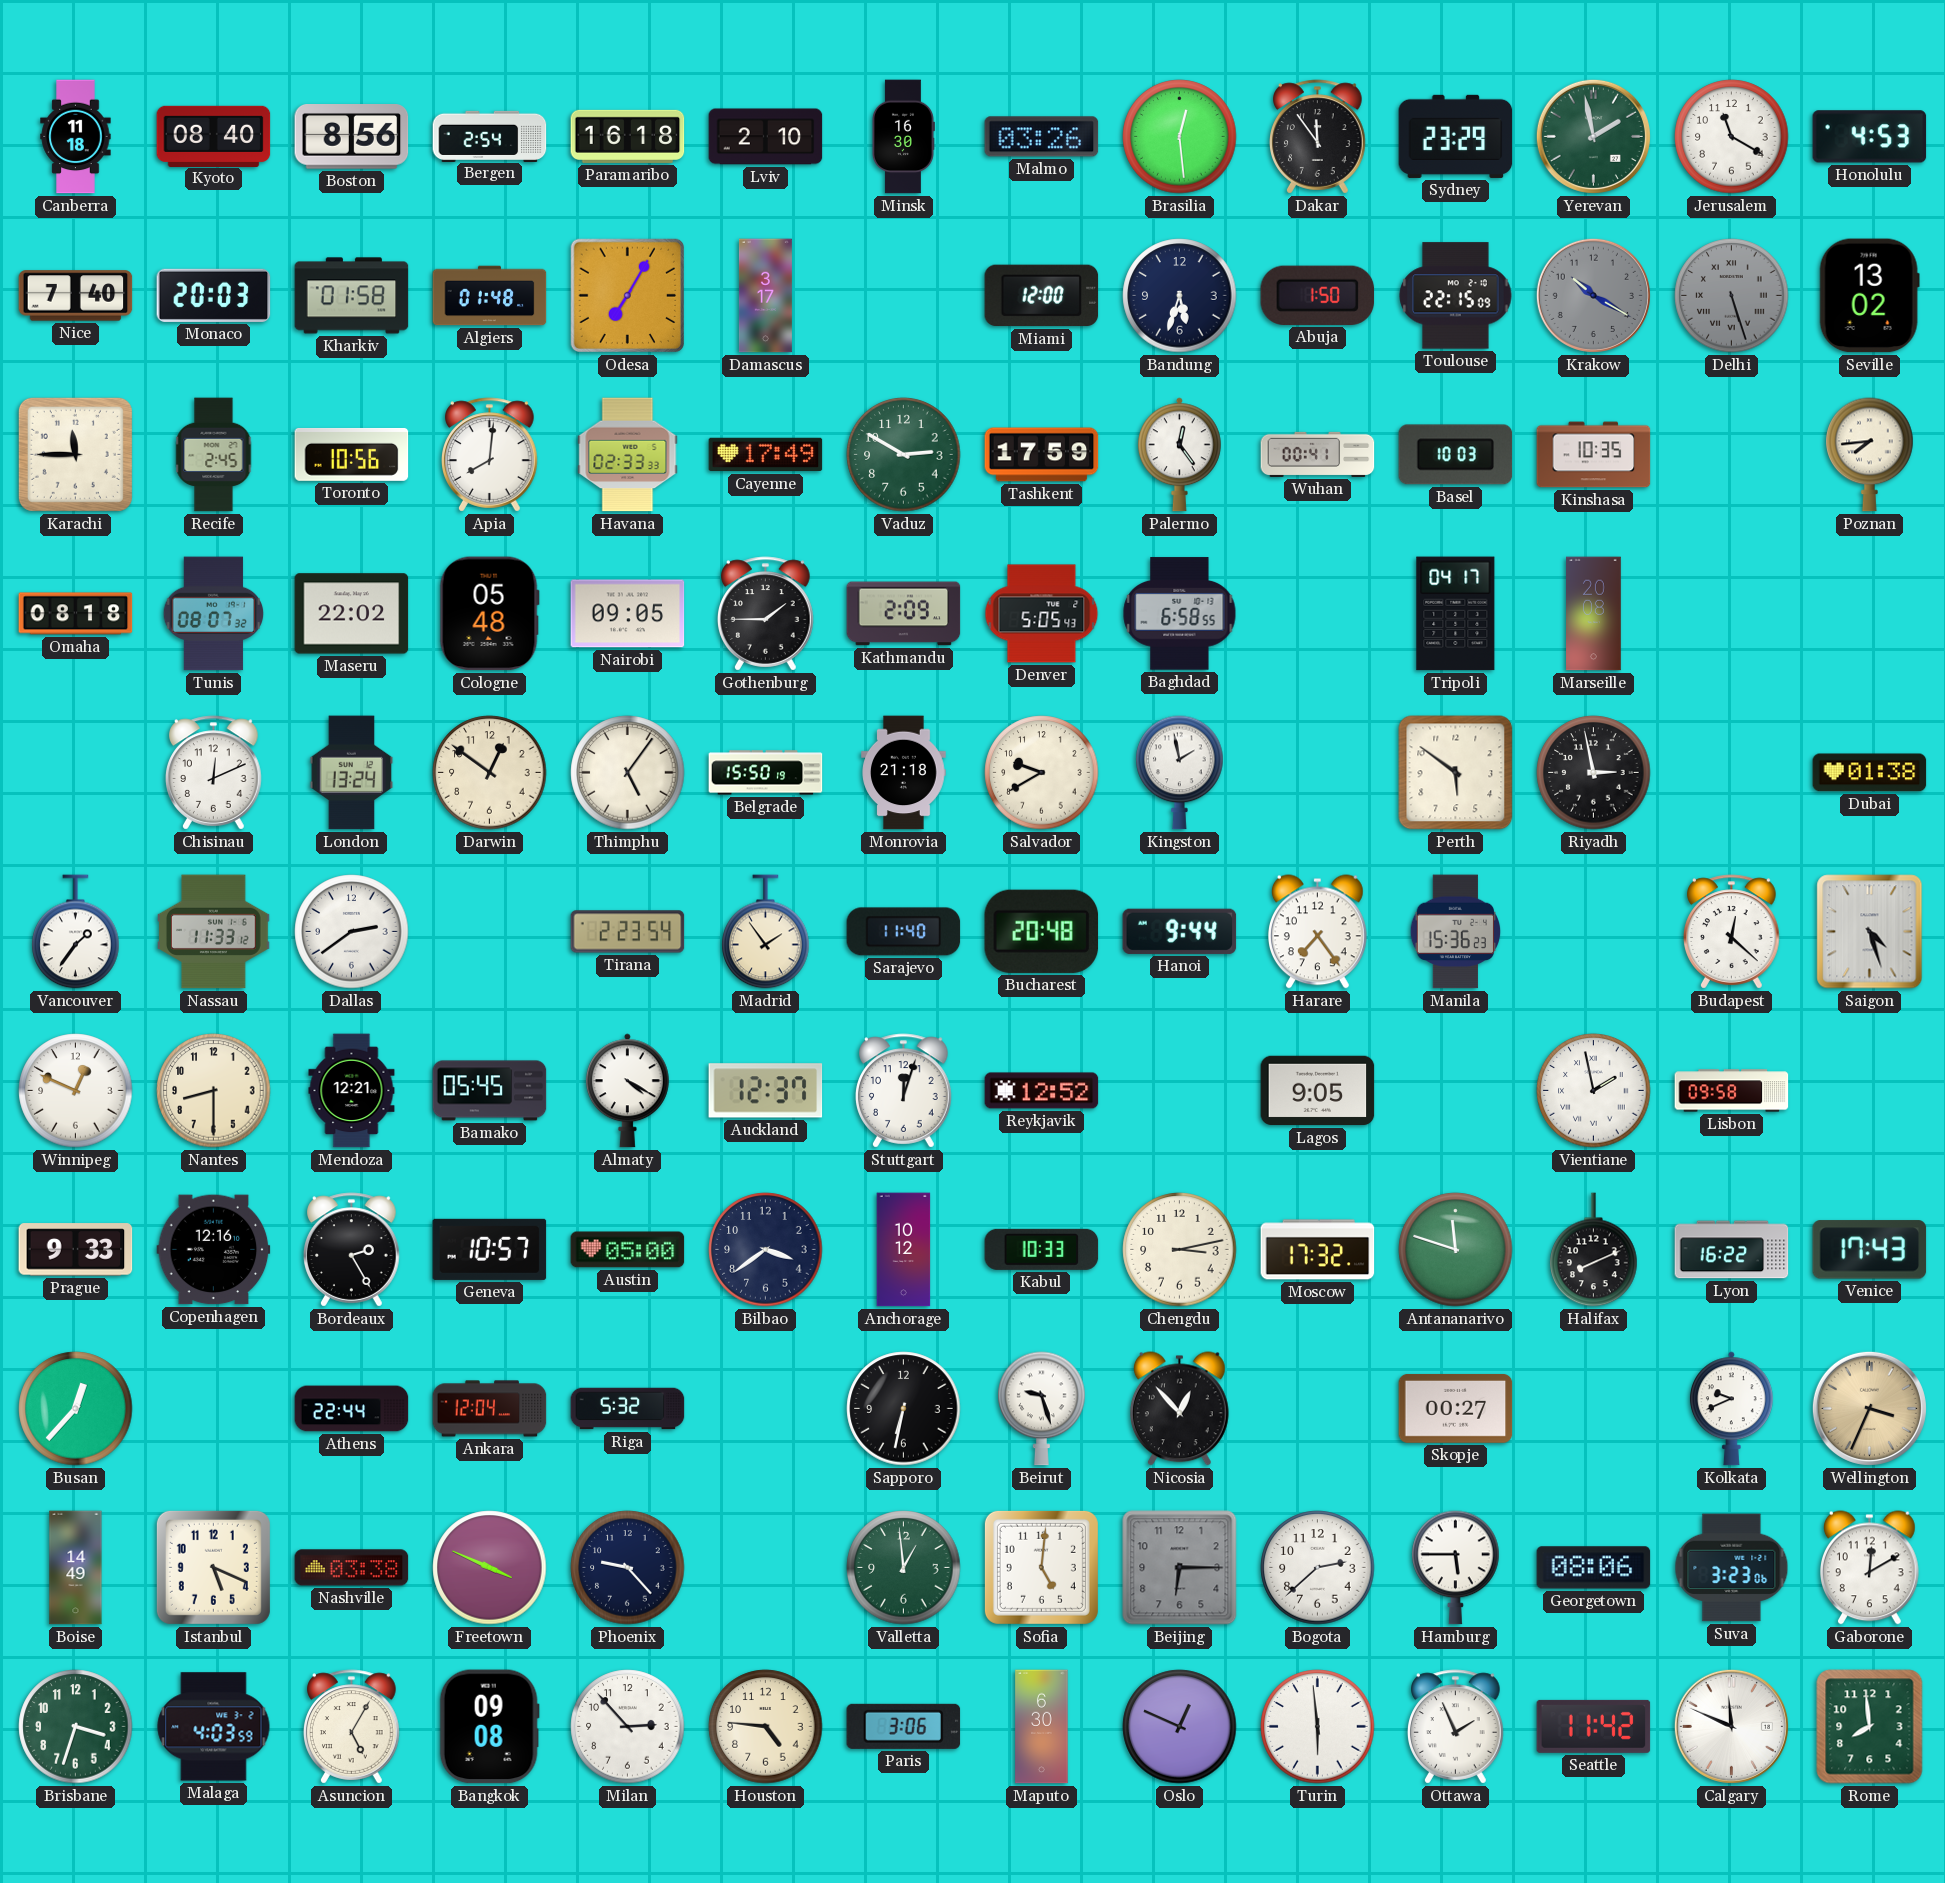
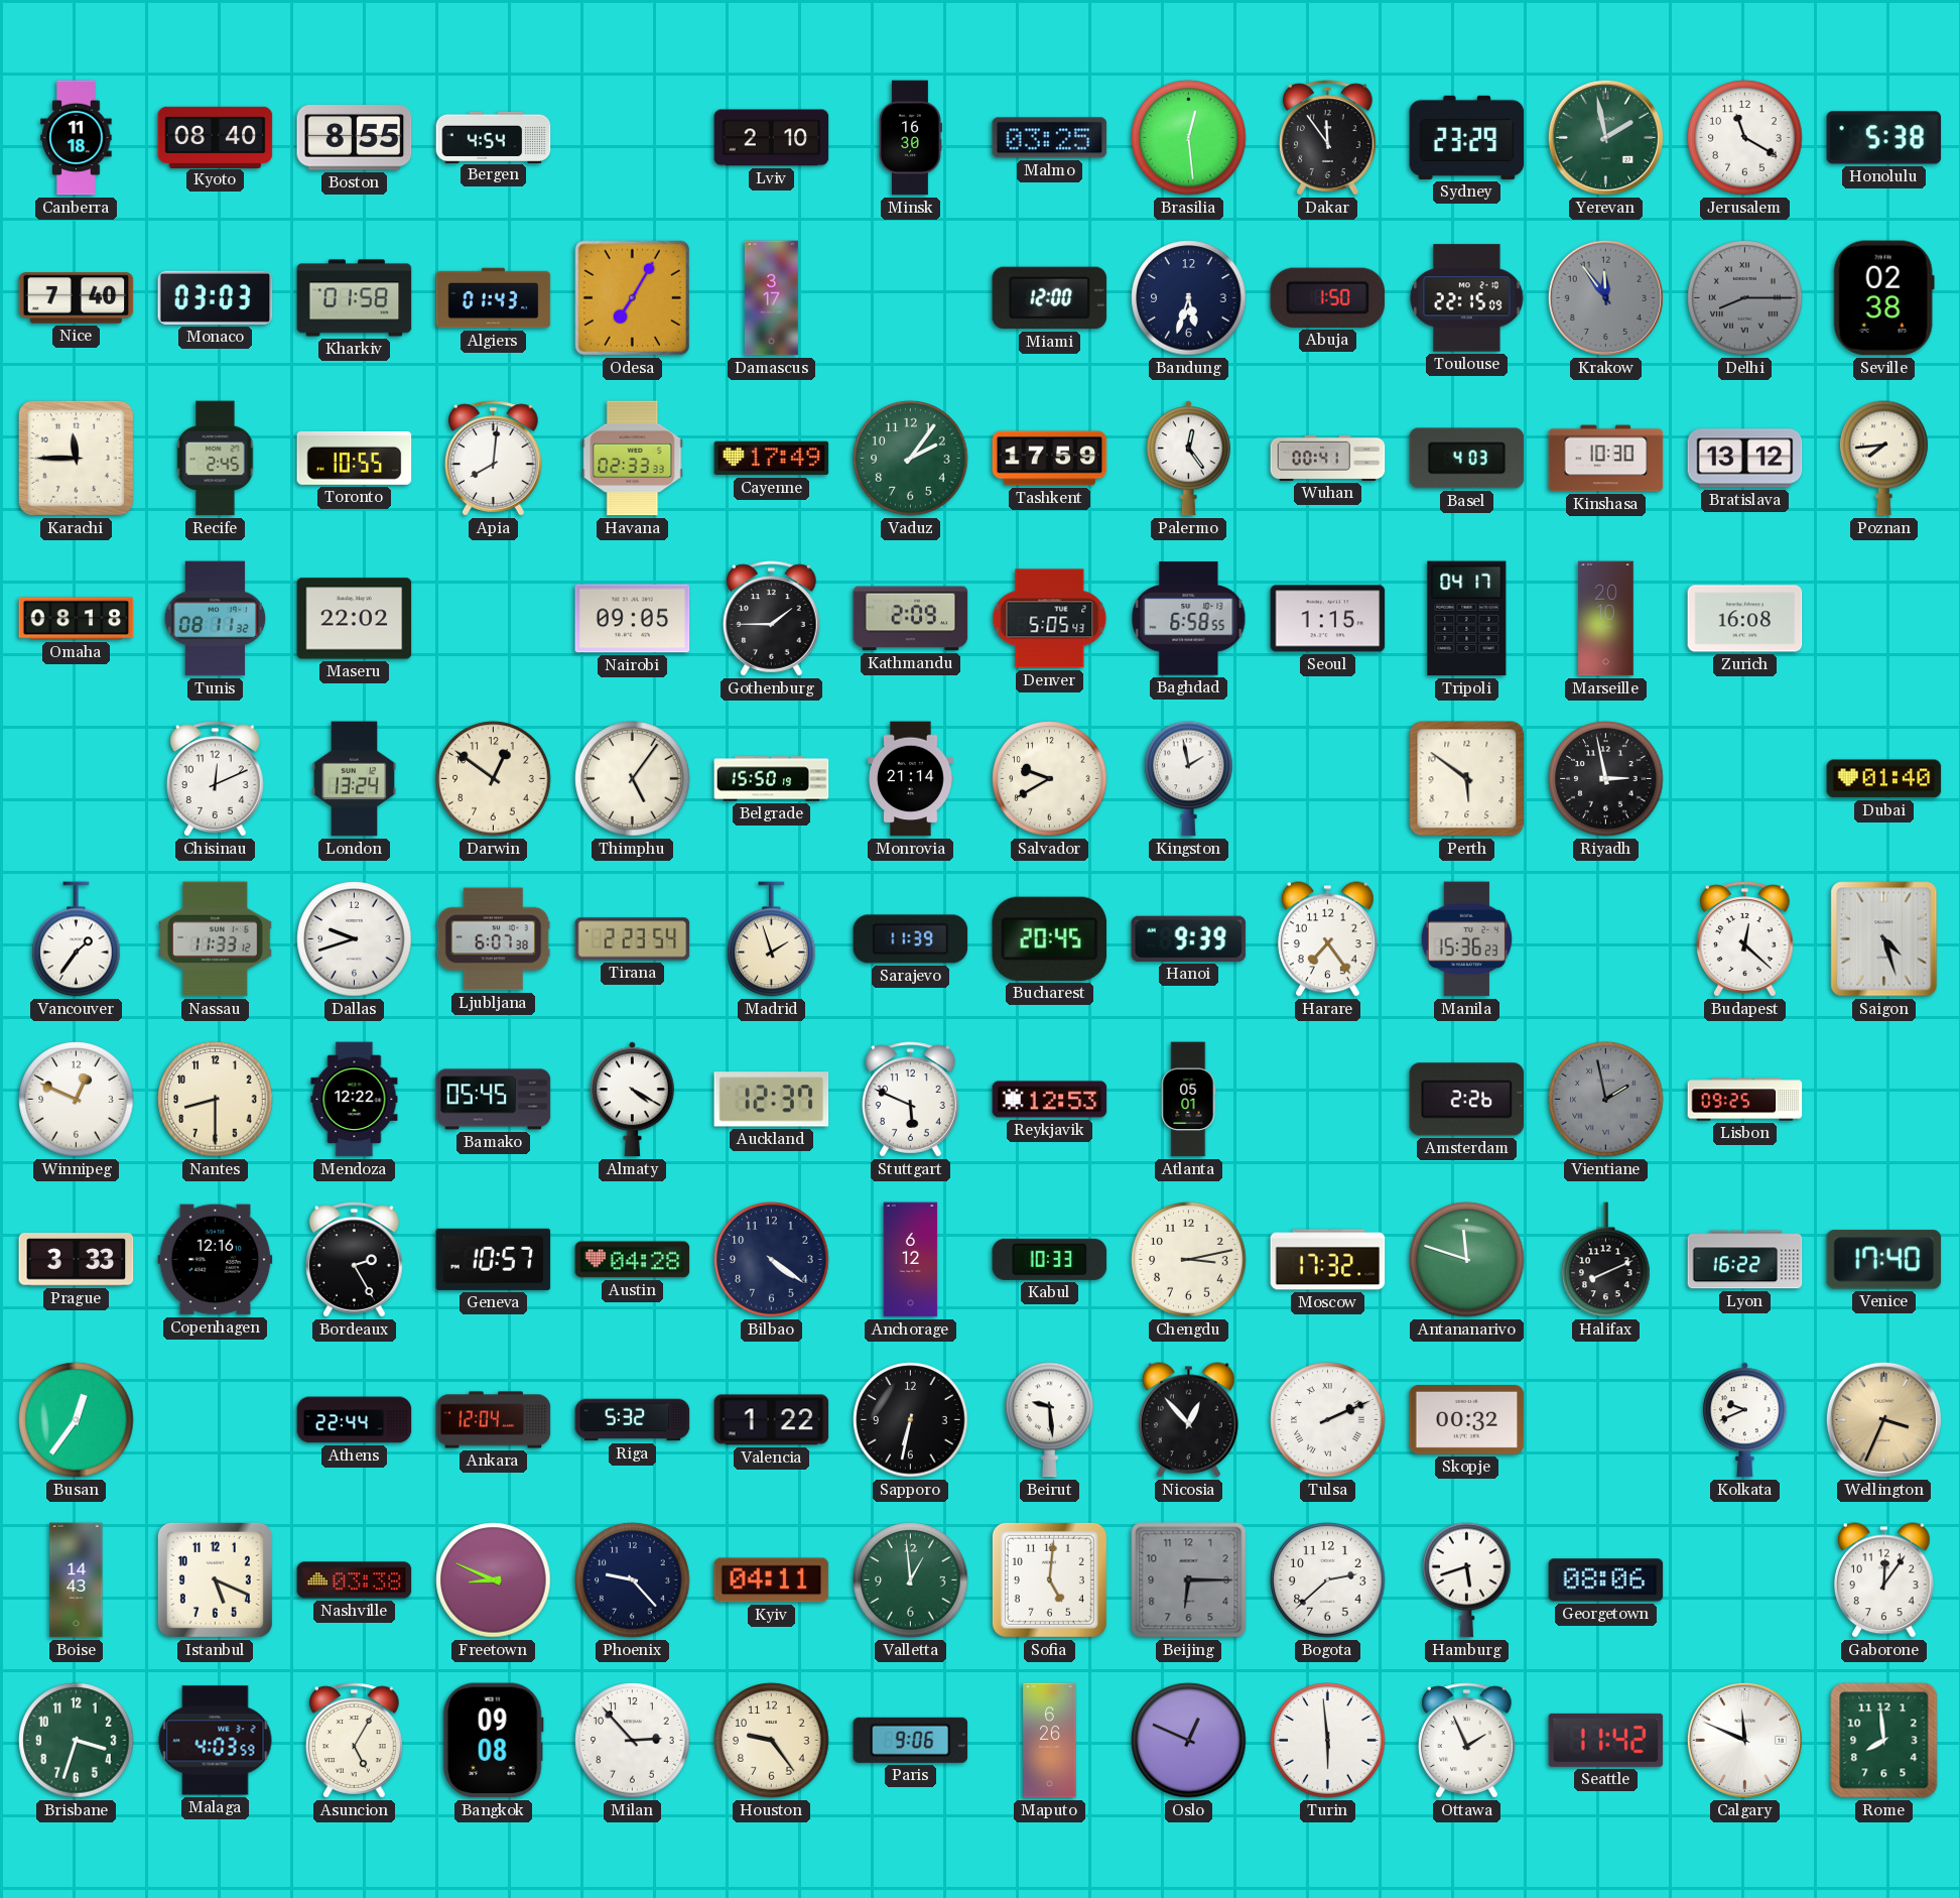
Boston: 8:56 -> 8:55
Bergen: 2:54 -> 4:54
Paramaribo: 16:18 -> none
Malmo: 03:26 -> 03:25
Honolulu: 4:53 -> 5:38
Monaco: 20:03 -> 03:03
Algiers: 01:48 -> 01:43
Krakow: 10:20 -> 11:54
Delhi: 5:27 -> 8:15
Seville: 13:02 -> 02:38
Toronto: 10:56 -> 10:55
Vaduz: 2:50 -> 2:06
Basel: 10:03 -> 4:03
Kinshasa: 10:35 -> 10:30
Bratislava: none -> 13:12
Tunis: 08:07 -> 08:11
Cologne: 05:48 -> none
Seoul: none -> 1:15
Marseille: 20:08 -> 20:10
Zurich: none -> 16:08
Monrovia: 21:18 -> 21:14
Dubai: 01:38 -> 01:40
Dallas: 2:39 -> 9:42
Ljubljana: none -> 6:07
Madrid: 1:54 -> 1:57
Sarajevo: 11:40 -> 11:39
Bucharest: 20:48 -> 20:45
Hanoi: 9:44 -> 9:39
Mendoza: 12:21 -> 12:22
Stuttgart: 12:03 -> 5:49
Reykjavik: 12:52 -> 12:53
Atlanta: none -> 05:01
Lagos: 9:05 -> none
Amsterdam: none -> 2:26
Vientiane dial: white -> grey
Lisbon: 09:58 -> 09:25
Prague: 9:33 -> 3:33
Austin: 05:00 -> 04:28
Bilbao: 3:39 -> 4:21
Anchorage: 10:12 -> 6:12
Venice: 17:43 -> 17:40
Busan: 12:37 -> 12:36
Valencia: none -> 1:22
Beirut: 9:27 -> 9:29
Tulsa: none -> 2:11
Skopje: 00:27 -> 00:32
Boise: 14:49 -> 14:43
Freetown: 3:49 -> 8:49
Kyiv: none -> 04:11
Hamburg: 5:45 -> 5:42
Suva: 3:23 -> none
Gaborone: 12:10 -> 12:06
Houston: 4:46 -> 9:24
Paris: 3:06 -> 9:06
Maputo: 6:30 -> 6:26
